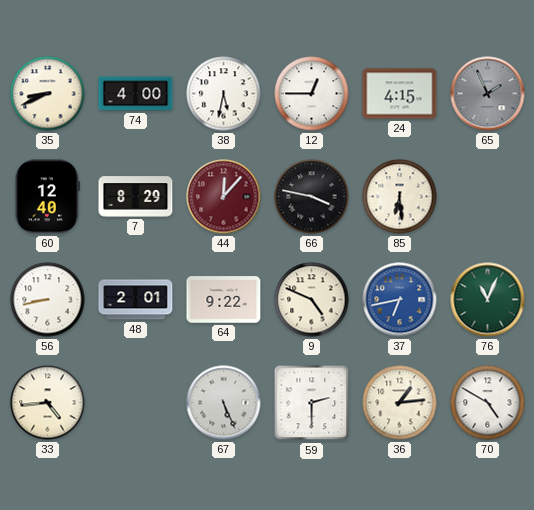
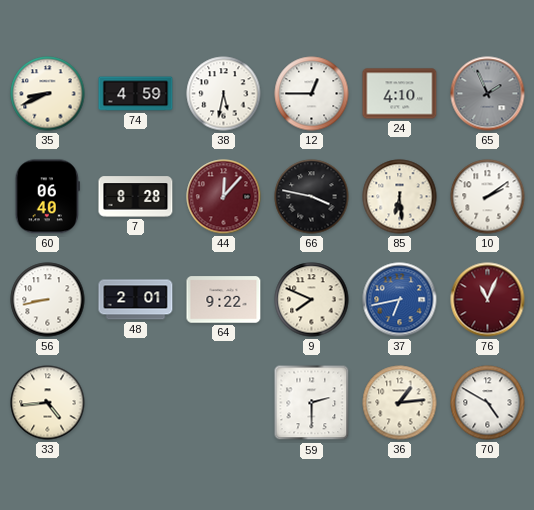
74: 4:00 -> 4:59
24: 4:15 -> 4:10
60: 12:40 -> 06:40
7: 8:29 -> 8:28
10: none -> 2:09
9: 4:49 -> 7:49
76 dial: green -> burgundy
67: 5:26 -> none
